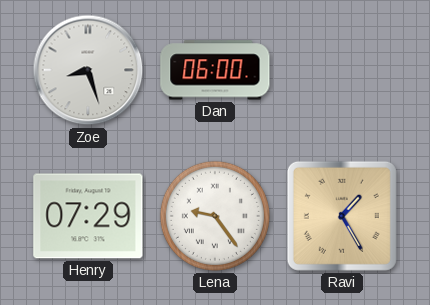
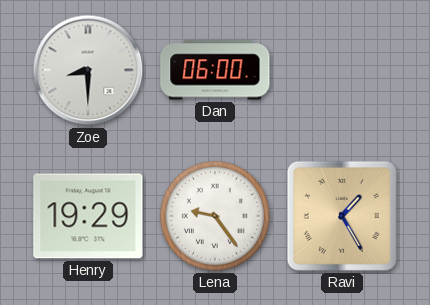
Zoe: 8:27 -> 8:30
Henry: 07:29 -> 19:29
